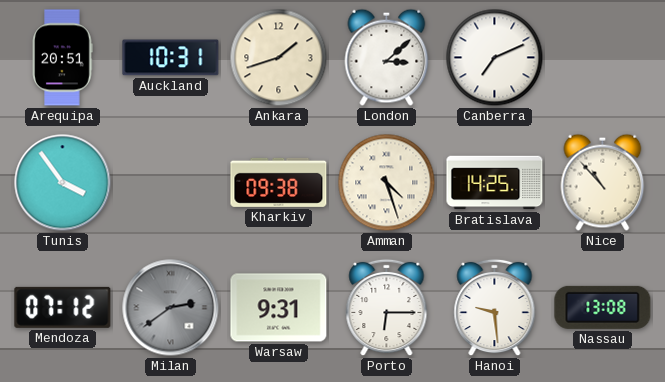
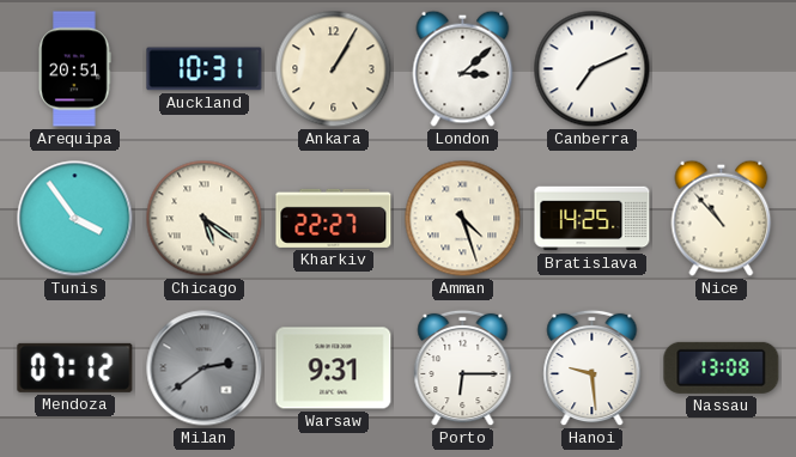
Ankara: 1:42 -> 1:05
Chicago: none -> 5:21
Kharkiv: 09:38 -> 22:27
